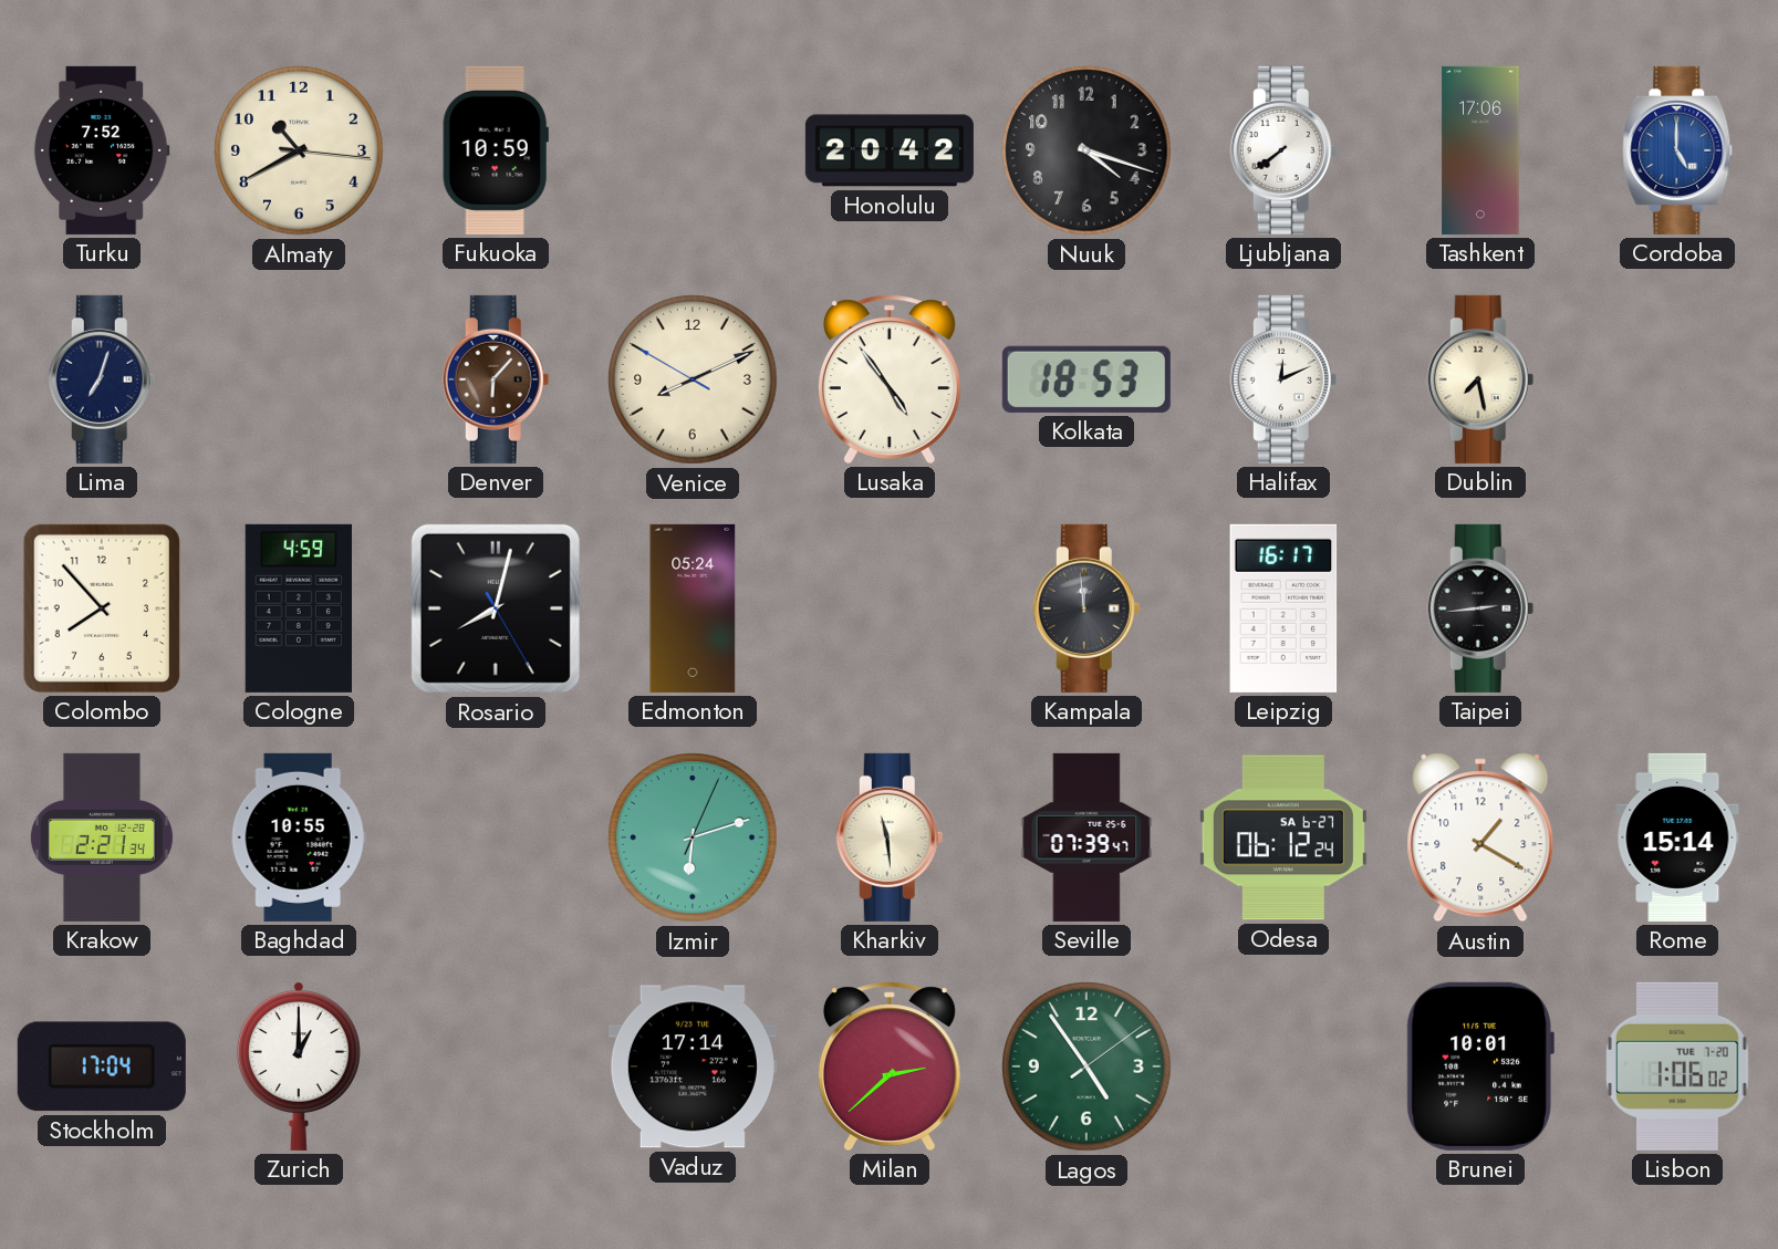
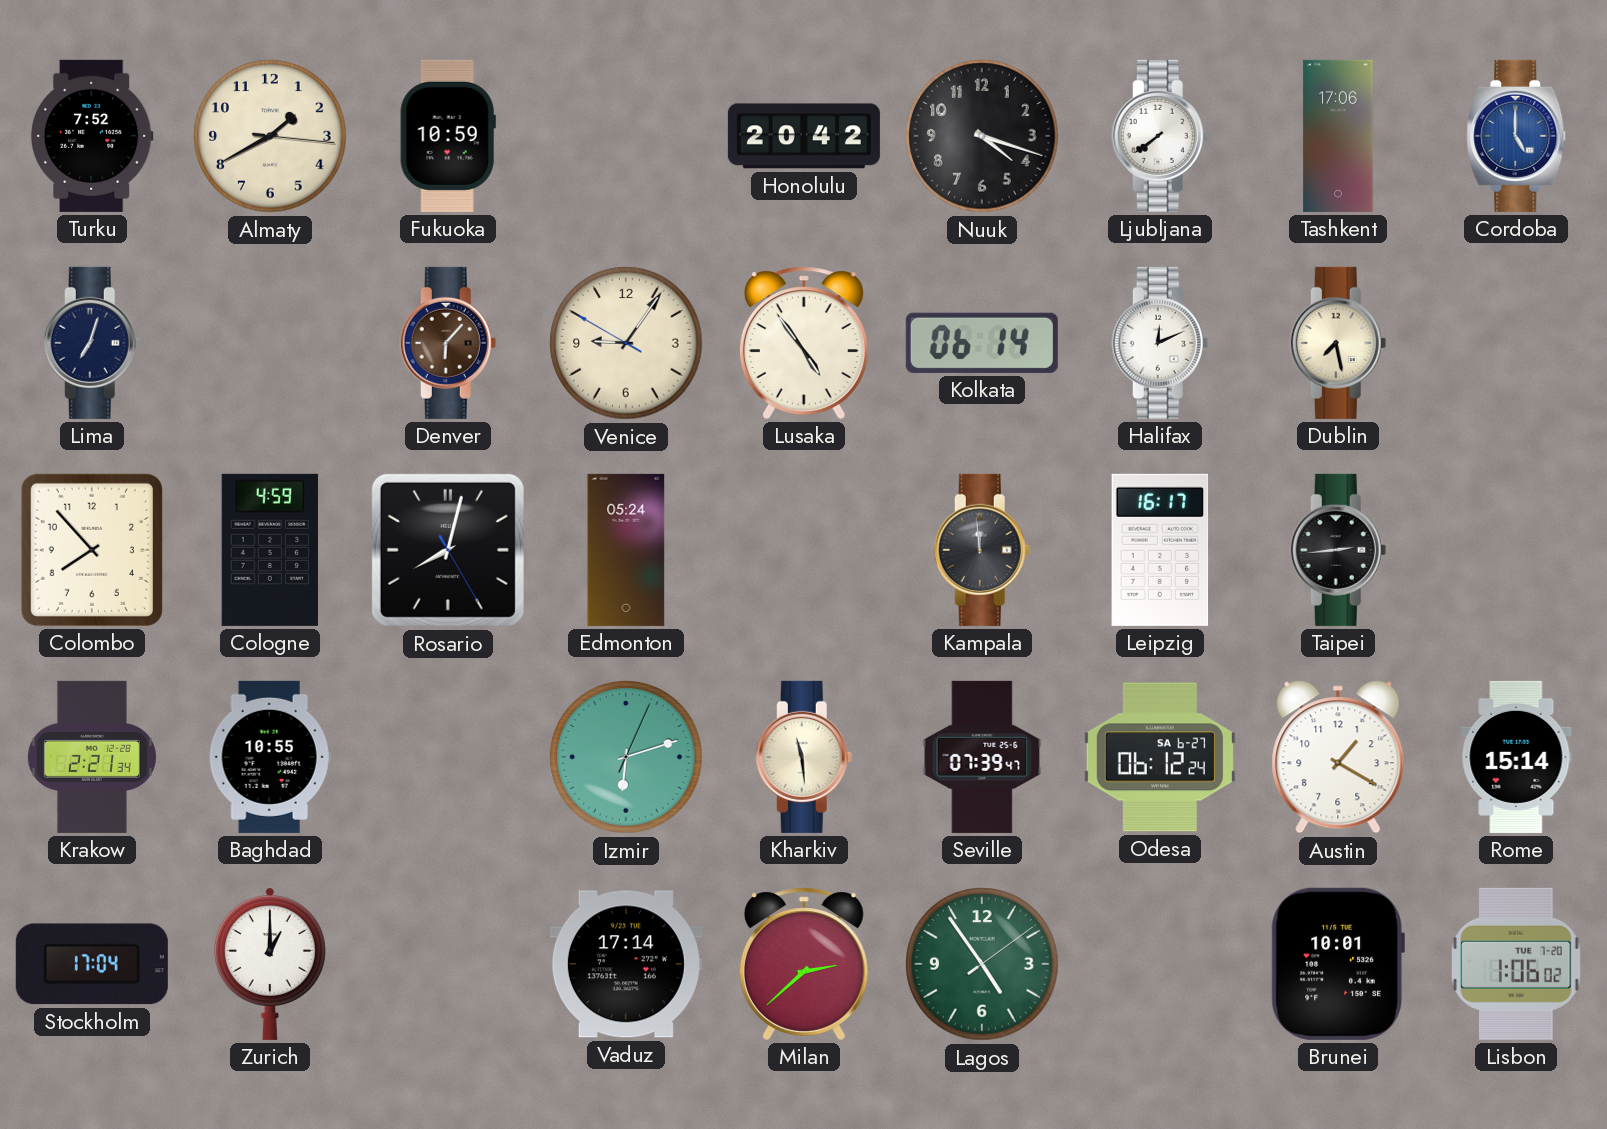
Almaty: 10:40 -> 1:40
Venice: 8:10 -> 9:05
Kolkata: 18:53 -> 06:14
